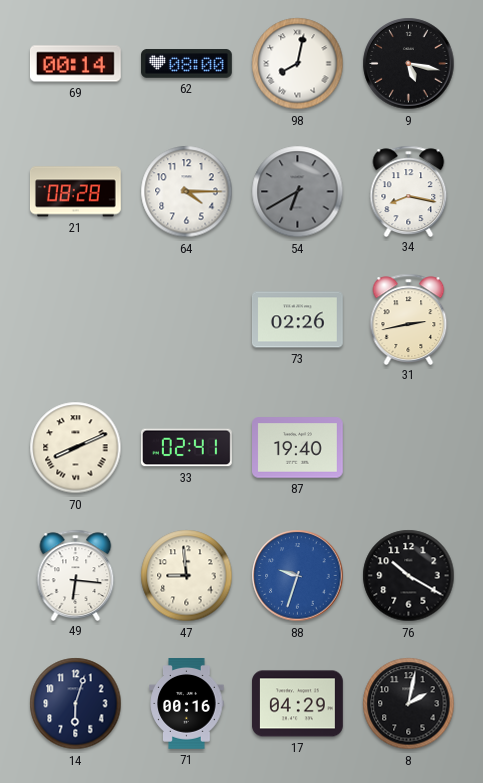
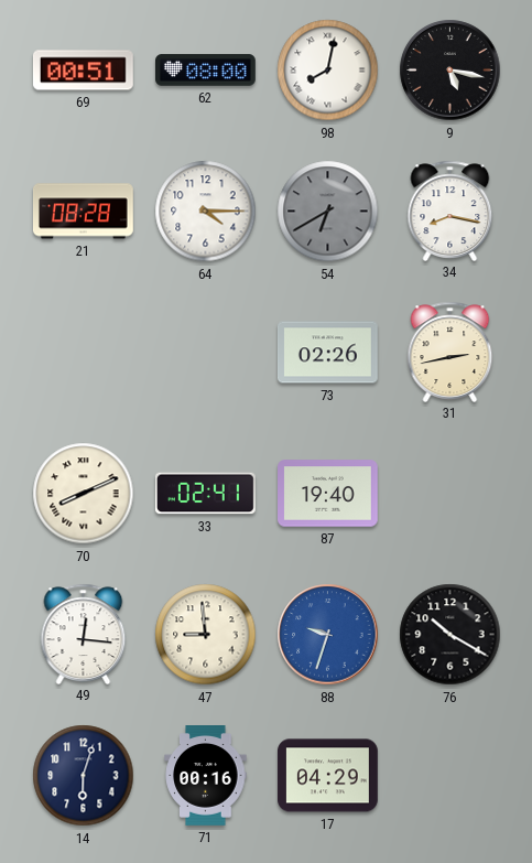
69: 00:14 -> 00:51
49: 6:16 -> 12:16
8: 2:02 -> none
